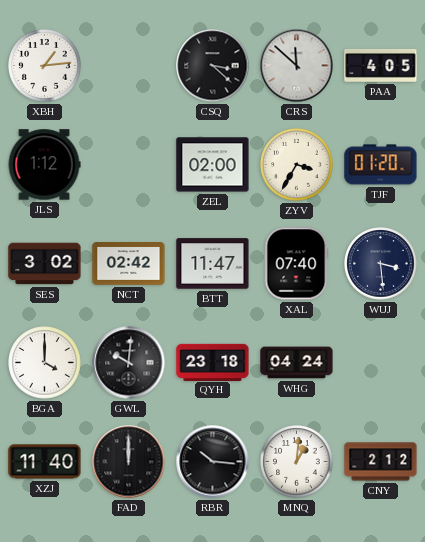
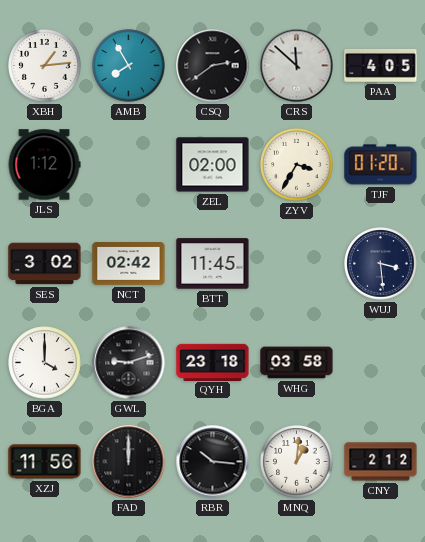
AMB: none -> 7:55
CSQ: 3:22 -> 2:39
BTT: 11:47 -> 11:45
XAL: 07:40 -> none
GWL: 10:01 -> 9:12
WHG: 04:24 -> 03:58
XZJ: 11:40 -> 11:56
